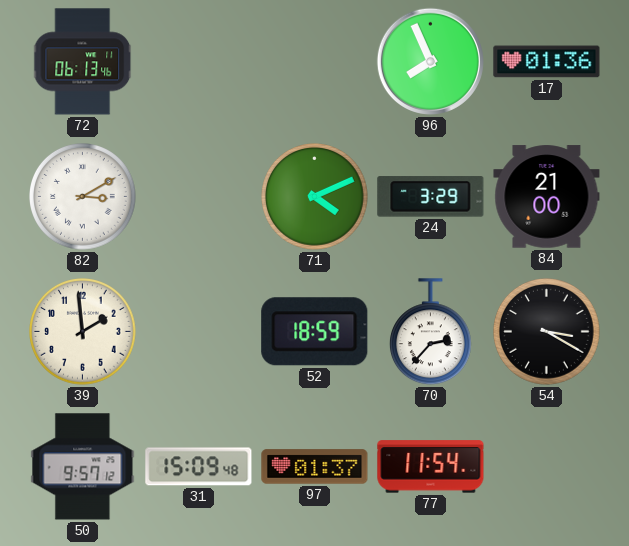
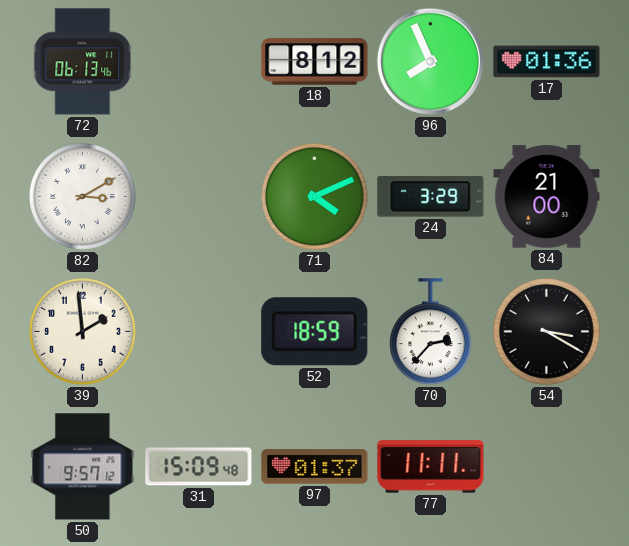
18: none -> 8:12
77: 11:54 -> 11:11
